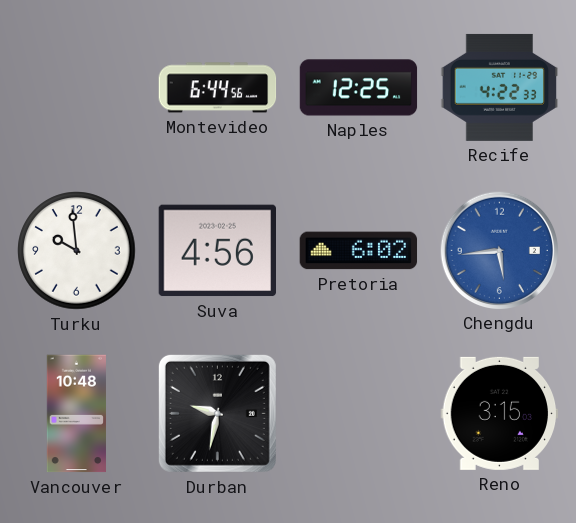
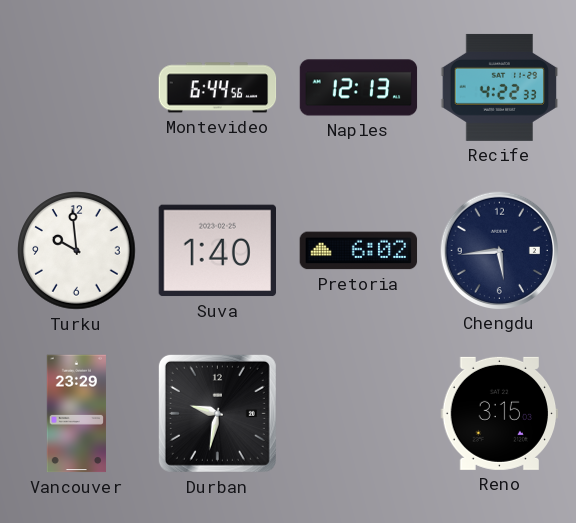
Naples: 12:25 -> 12:13
Suva: 4:56 -> 1:40
Chengdu dial: blue -> navy
Vancouver: 10:48 -> 23:29
